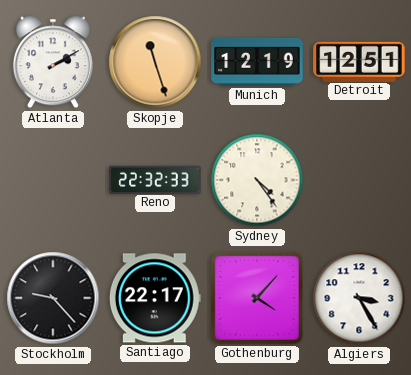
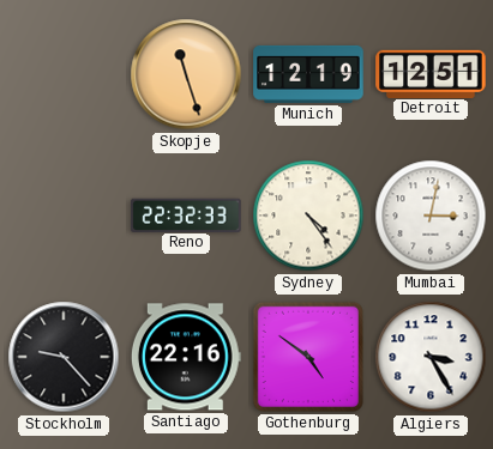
Atlanta: 2:10 -> none
Mumbai: none -> 3:02
Santiago: 22:17 -> 22:16
Gothenburg: 4:07 -> 4:51
